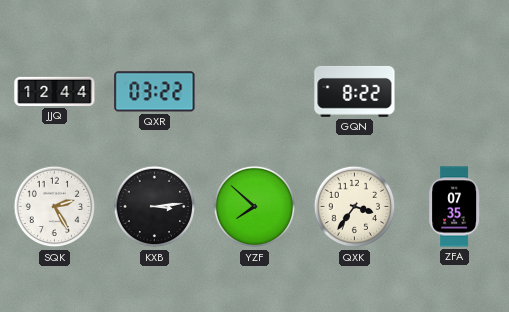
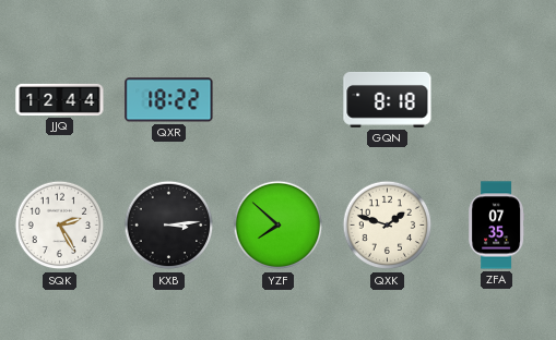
QXR: 03:22 -> 18:22
GQN: 8:22 -> 8:18
QXK: 3:36 -> 1:48
